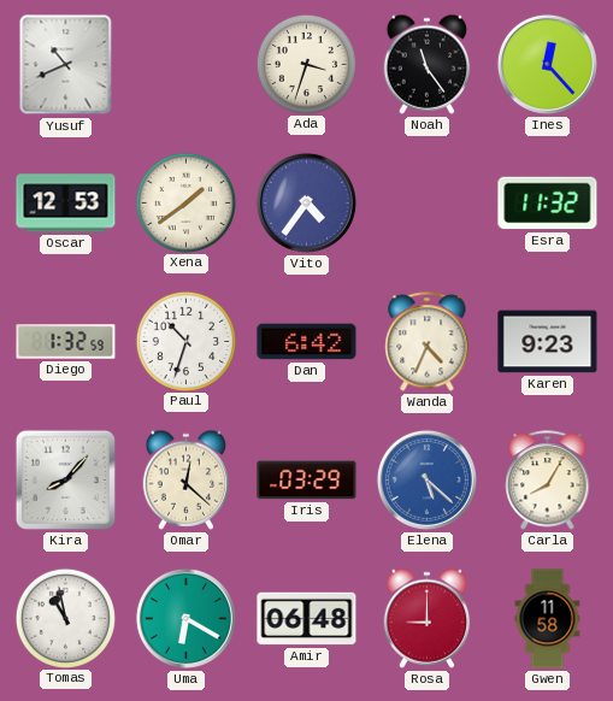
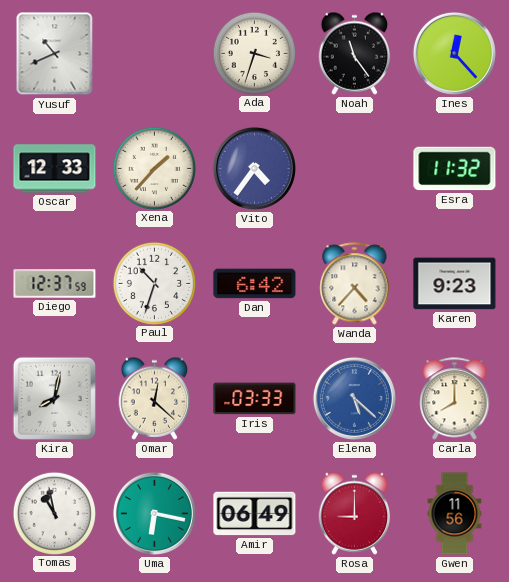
Oscar: 12:53 -> 12:33
Xena: 1:39 -> 1:37
Diego: 1:32 -> 12:37
Wanda: 4:34 -> 4:37
Kira: 8:07 -> 8:02
Iris: 03:29 -> 03:33
Carla: 8:05 -> 8:00
Uma: 6:20 -> 6:17
Amir: 06:48 -> 06:49
Gwen: 11:58 -> 11:56
